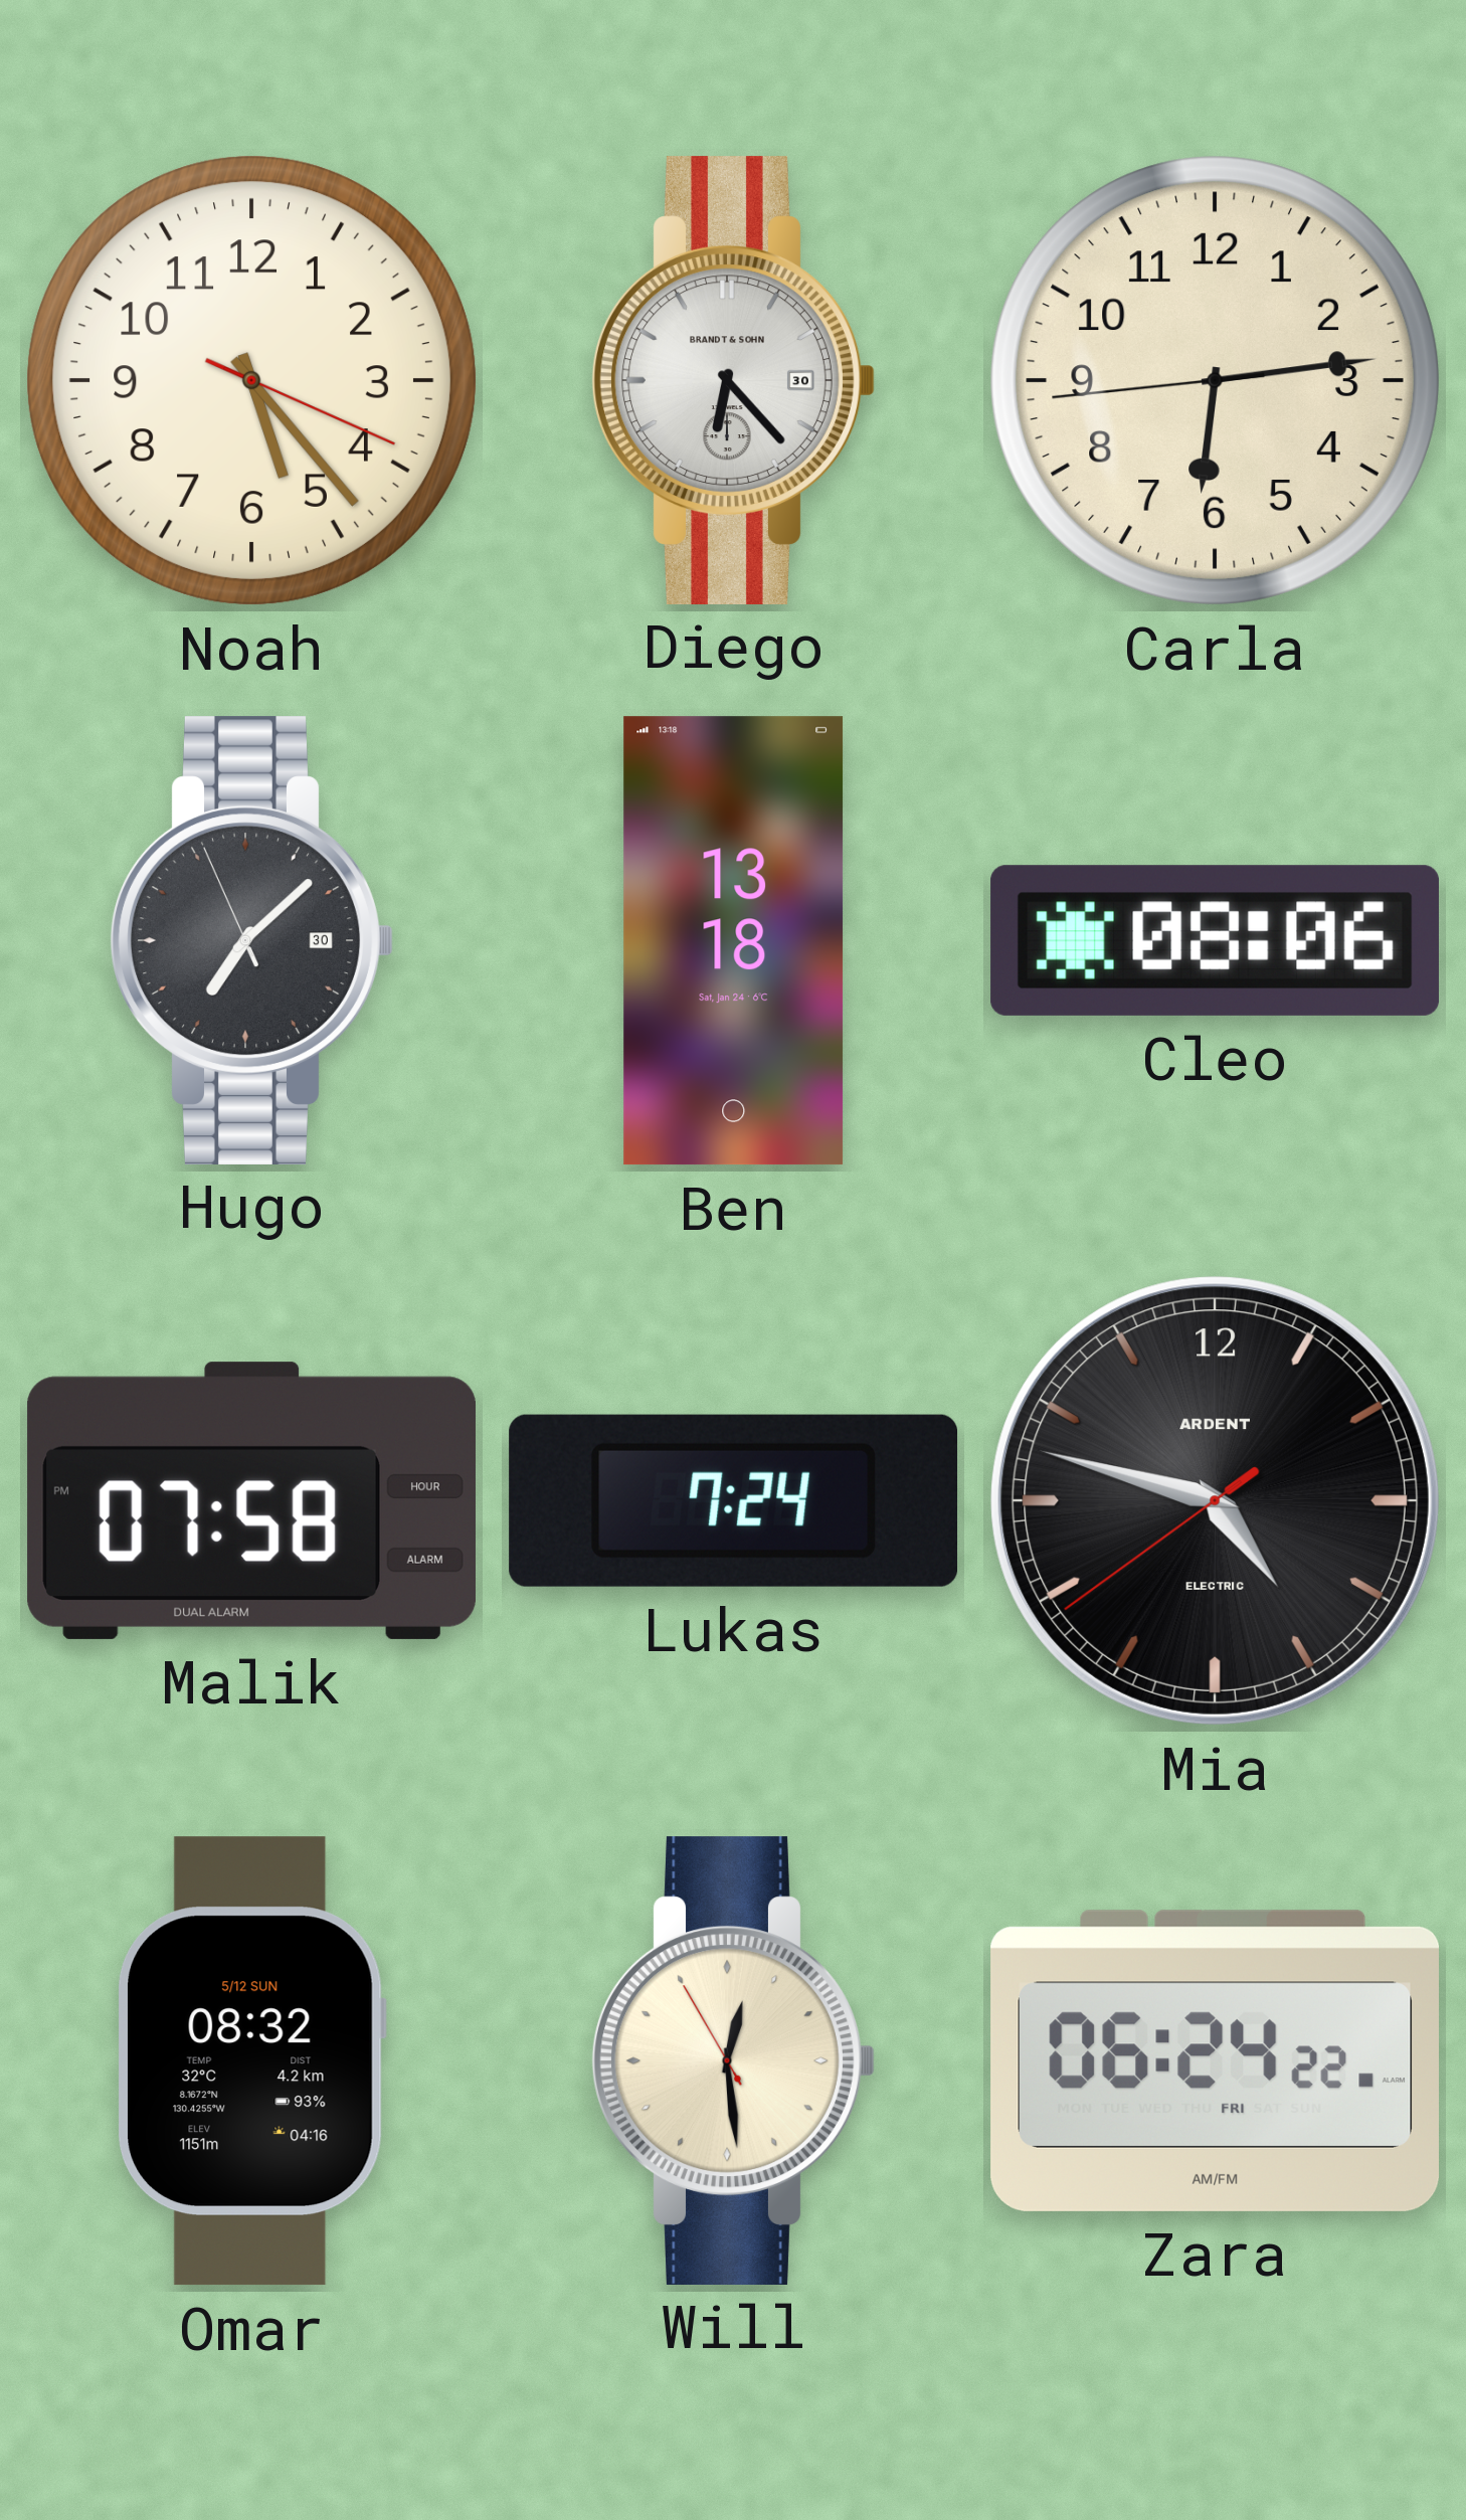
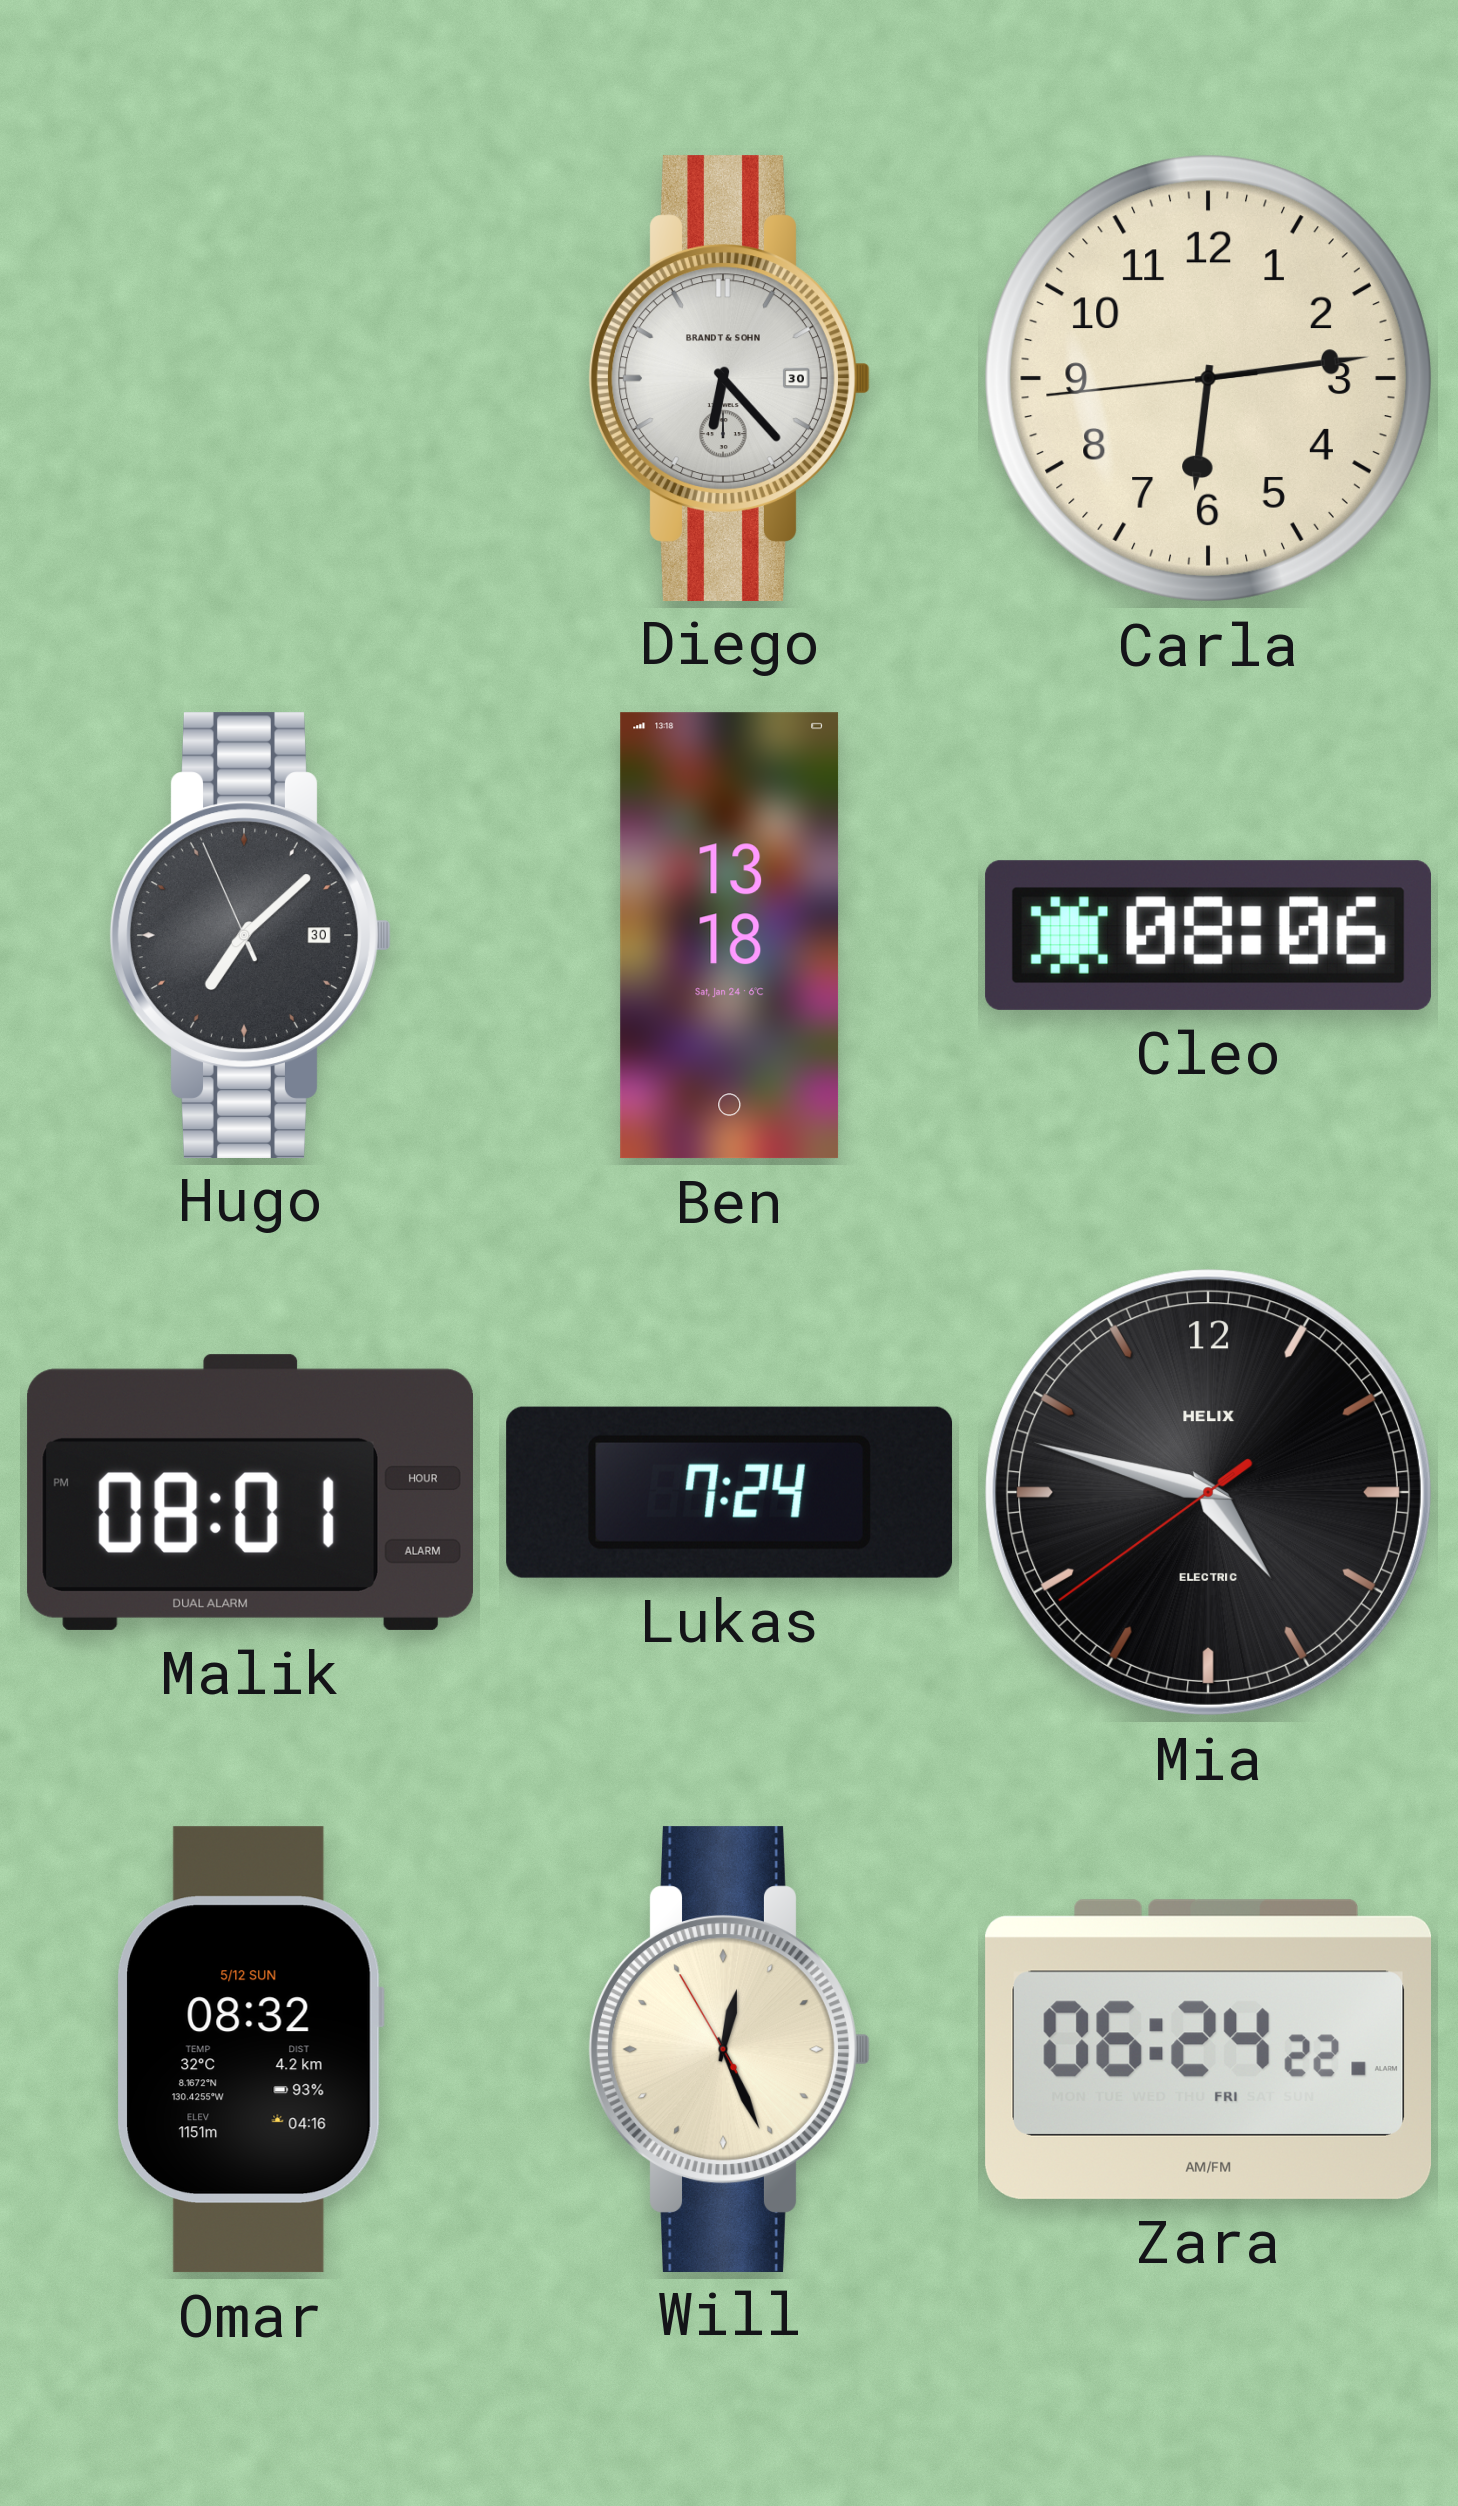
Noah: 5:23 -> none
Malik: 07:58 -> 08:01
Mia brand: ARDENT -> HELIX
Will: 12:28 -> 12:25
